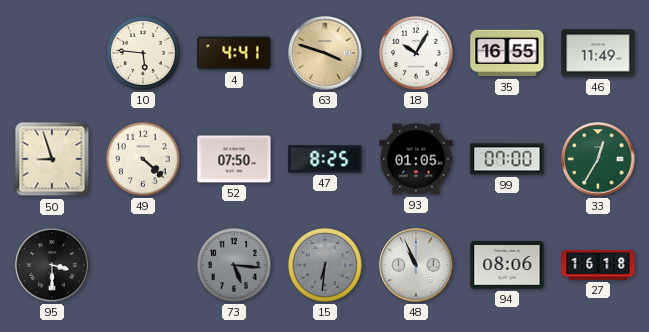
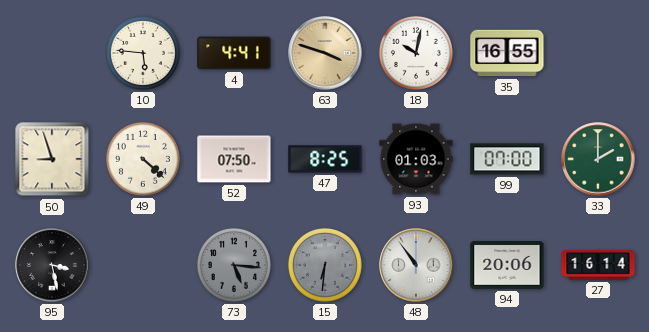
18: 10:05 -> 10:02
46: 11:49 -> none
93: 01:05 -> 01:03
33: 12:35 -> 2:00
95: 3:30 -> 3:28
48: 10:56 -> 10:54
94: 08:06 -> 20:06
27: 16:18 -> 16:14
